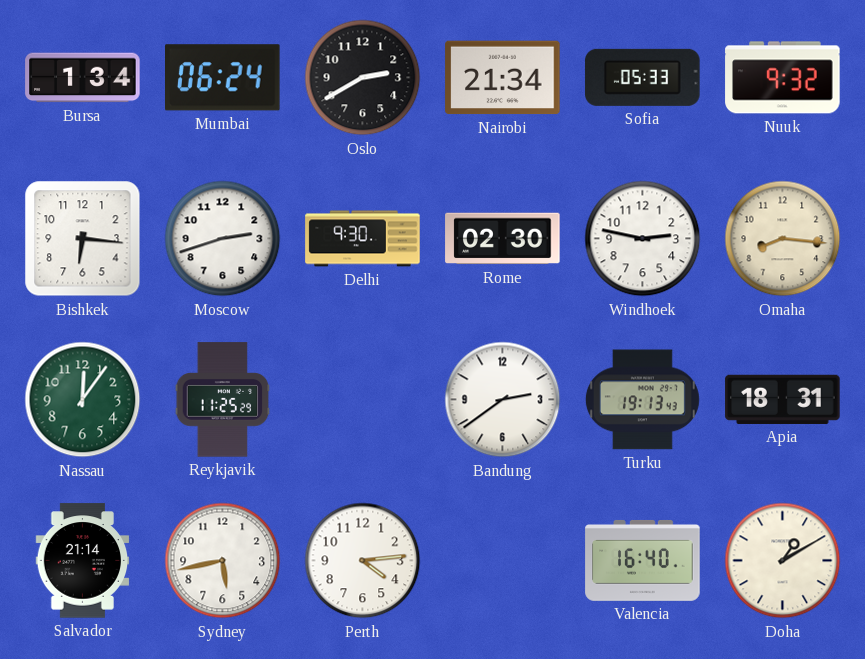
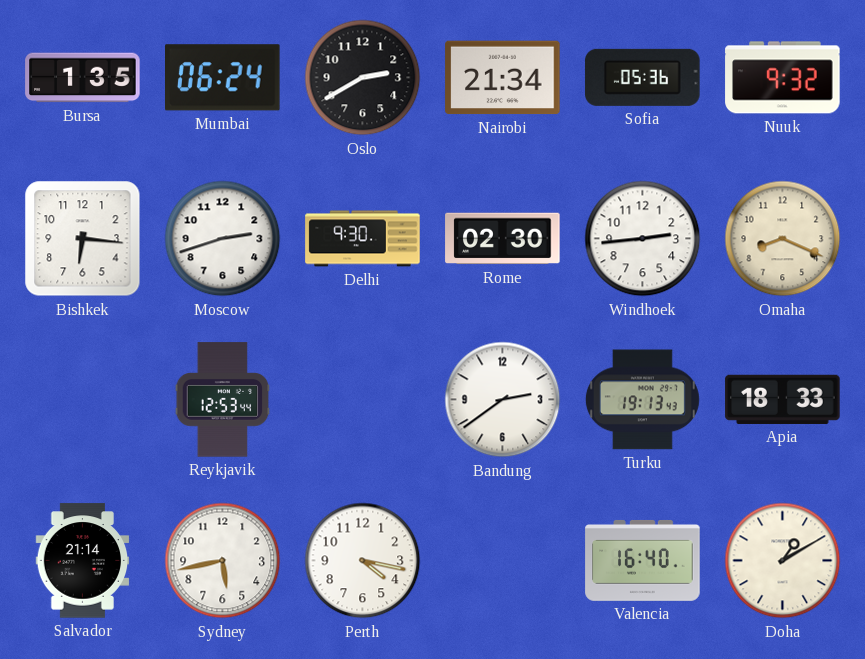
Bursa: 1:34 -> 1:35
Sofia: 05:33 -> 05:36
Windhoek: 2:47 -> 2:44
Omaha: 8:16 -> 8:19
Nassau: 12:06 -> none
Reykjavik: 11:25 -> 12:53
Apia: 18:31 -> 18:33
Perth: 4:14 -> 4:17
